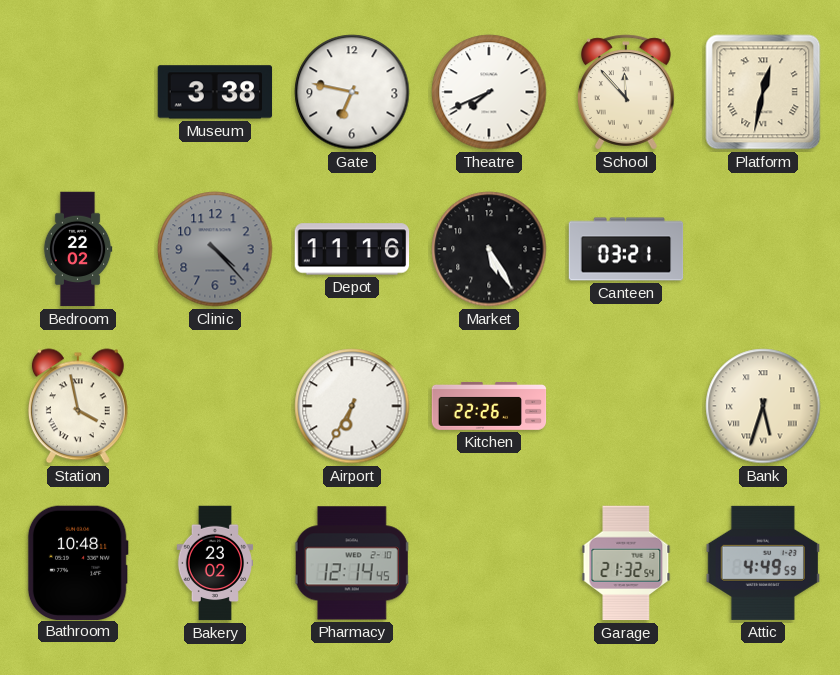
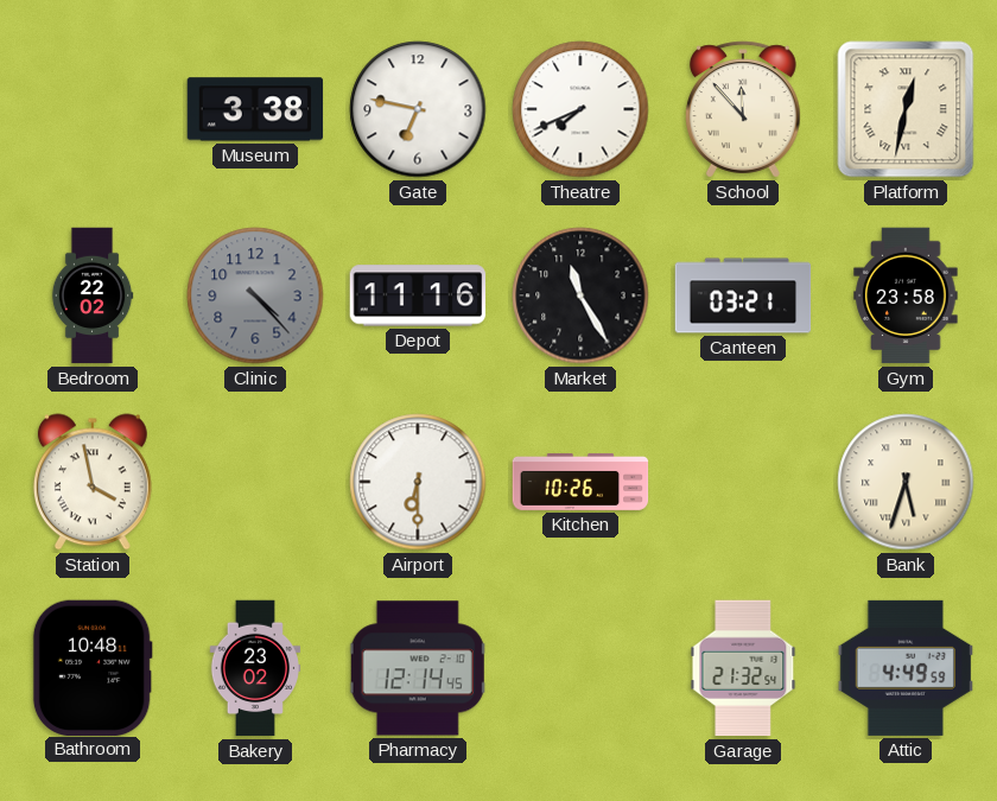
Market: 5:25 -> 11:25
Gym: none -> 23:58
Airport: 6:35 -> 6:30
Kitchen: 22:26 -> 10:26
